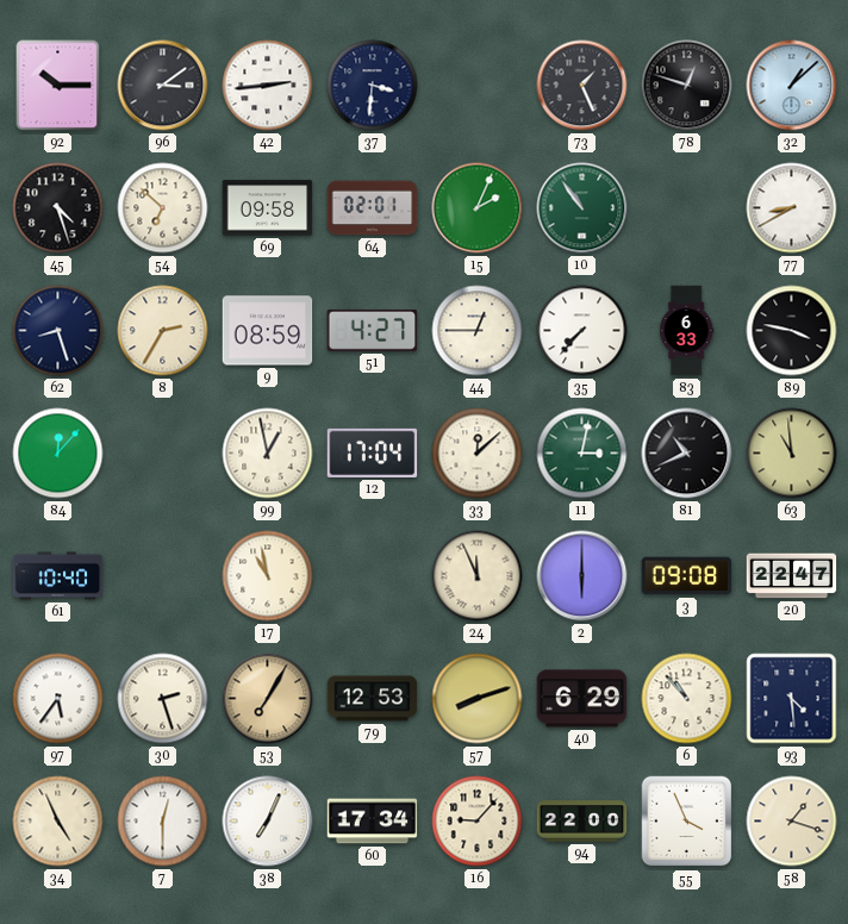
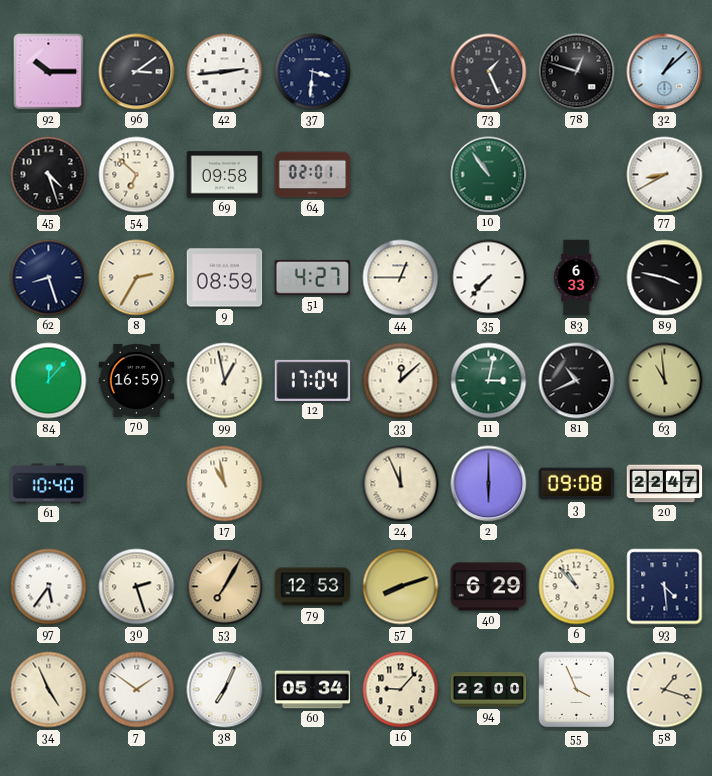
15: 2:04 -> none
70: none -> 16:59
7: 12:30 -> 1:51
60: 17:34 -> 05:34
